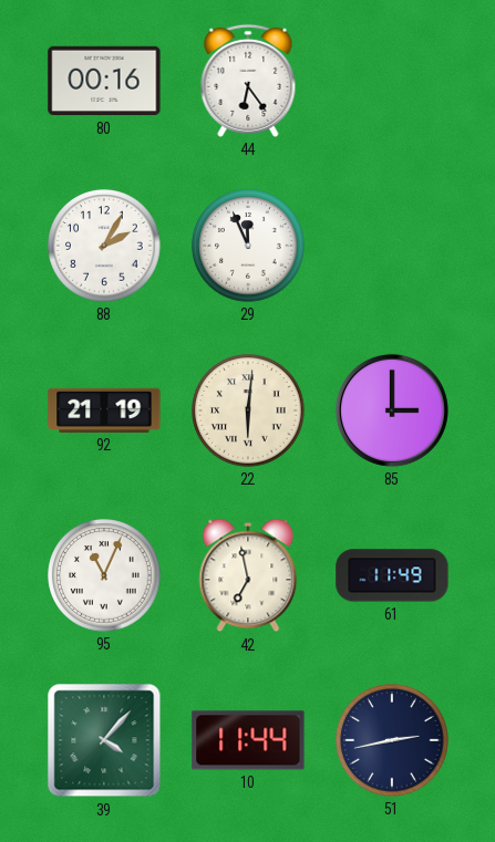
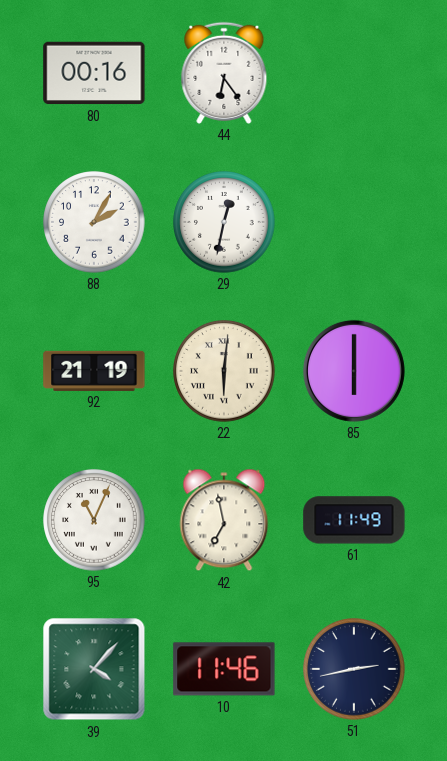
29: 11:56 -> 12:32
85: 3:00 -> 6:00
10: 11:44 -> 11:46
